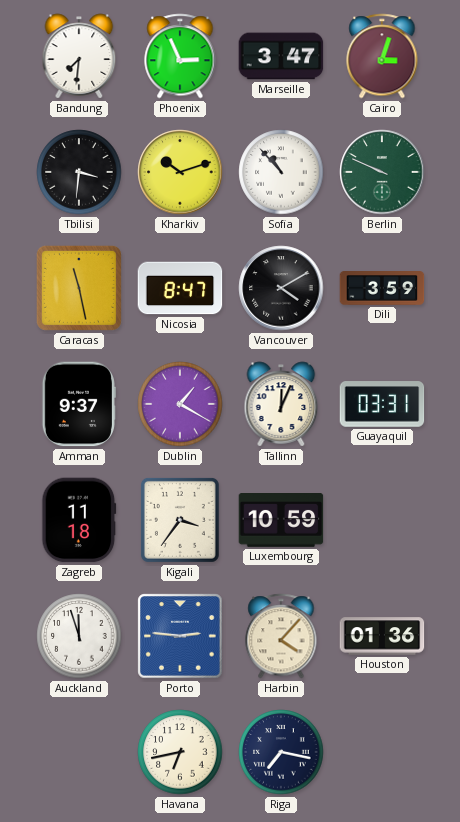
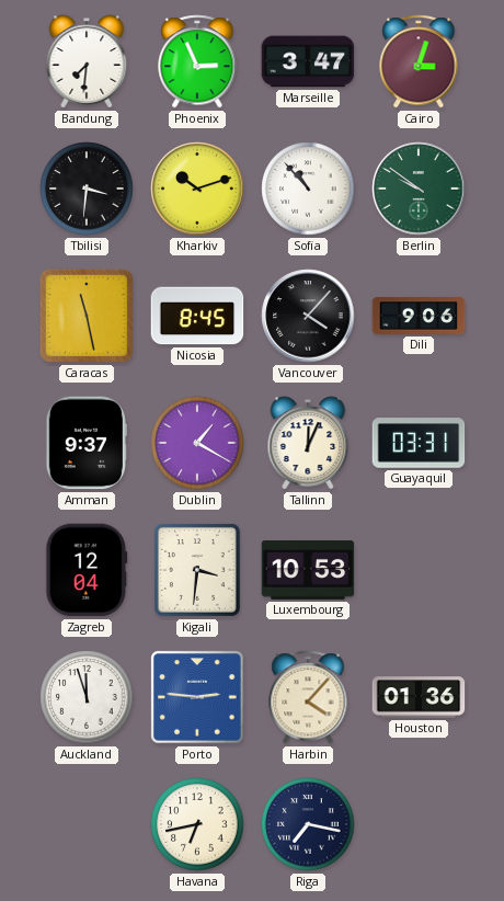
Berlin: 9:49 -> 9:51
Nicosia: 8:47 -> 8:45
Vancouver: 4:10 -> 4:07
Dili: 3:59 -> 9:06
Zagreb: 11:18 -> 12:04
Kigali: 3:36 -> 3:31
Luxembourg: 10:59 -> 10:53
